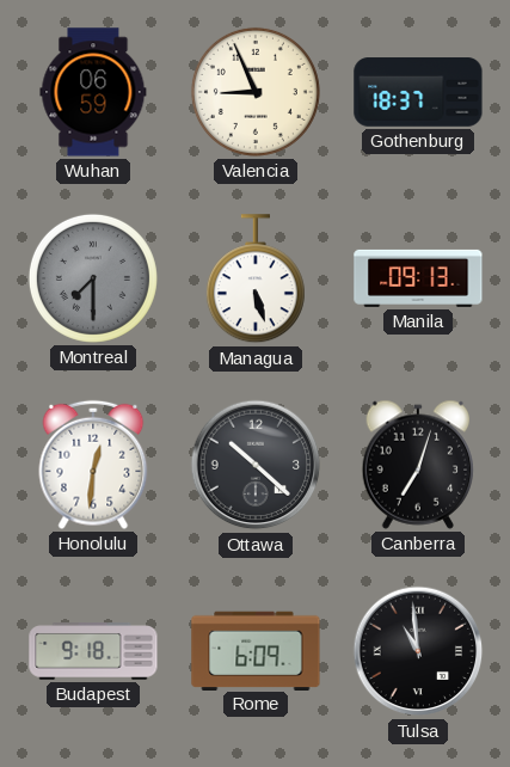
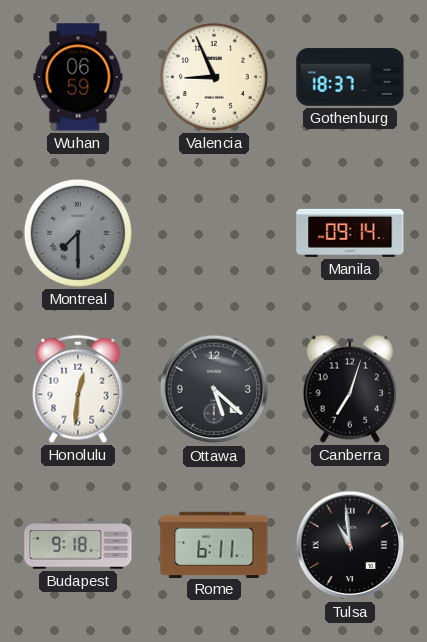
Managua: 5:27 -> none
Manila: 09:13 -> 09:14
Ottawa: 10:22 -> 5:22
Rome: 6:09 -> 6:11
